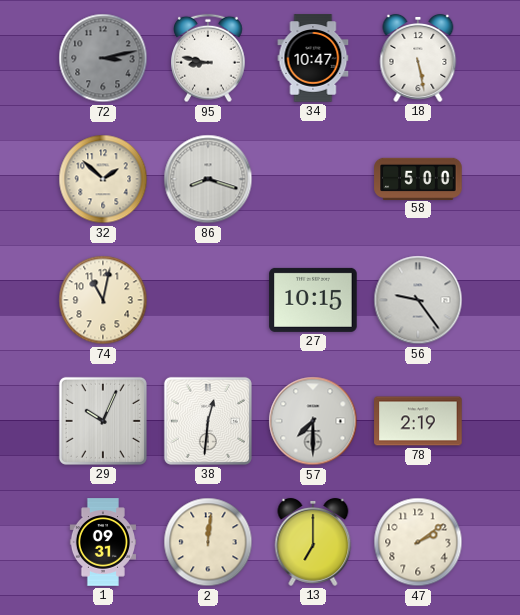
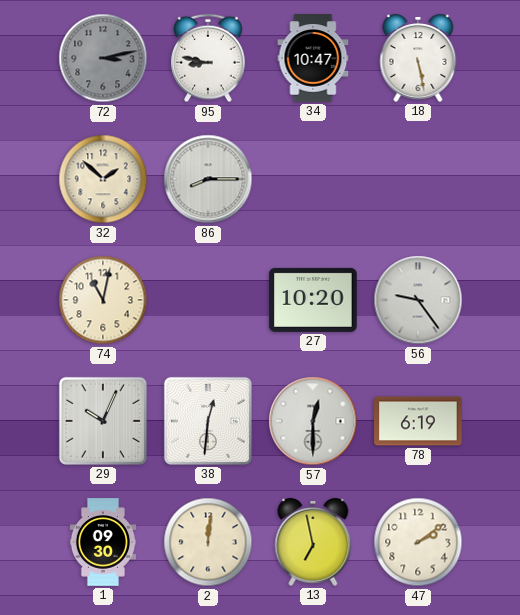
86: 8:18 -> 8:15
58: 5:00 -> none
27: 10:15 -> 10:20
57: 7:30 -> 12:30
78: 2:19 -> 6:19
1: 09:31 -> 09:30
13: 7:00 -> 6:58
